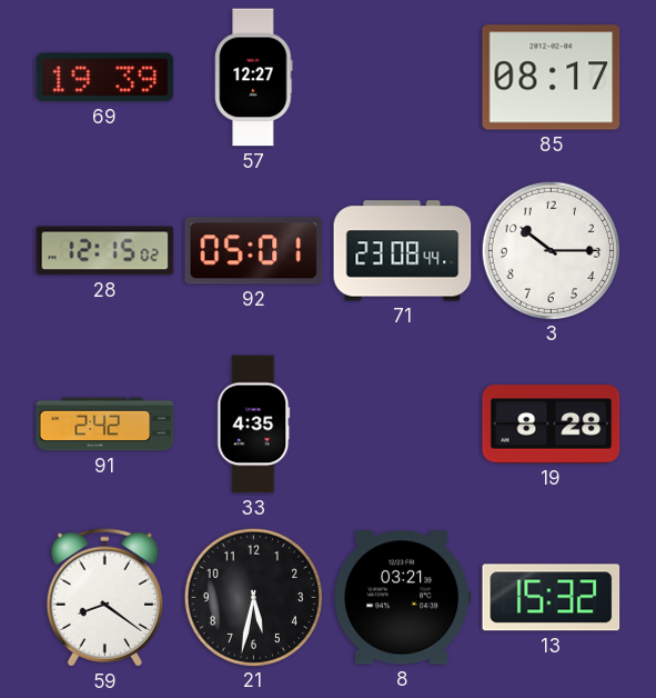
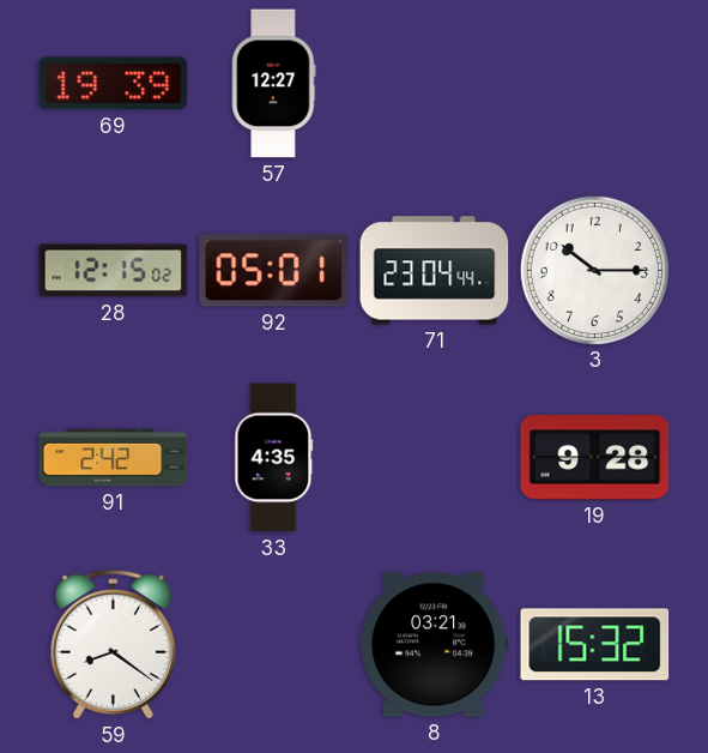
85: 08:17 -> none
71: 23:08 -> 23:04
19: 8:28 -> 9:28
21: 5:32 -> none
